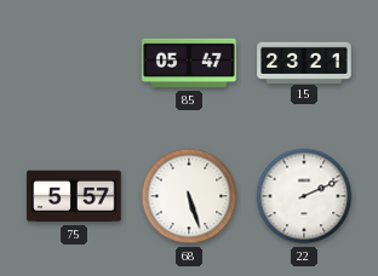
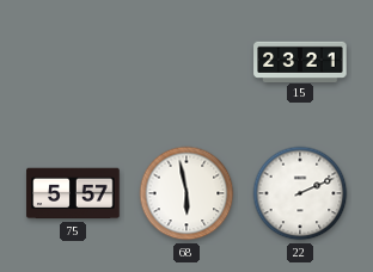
85: 05:47 -> none
68: 5:27 -> 5:58
